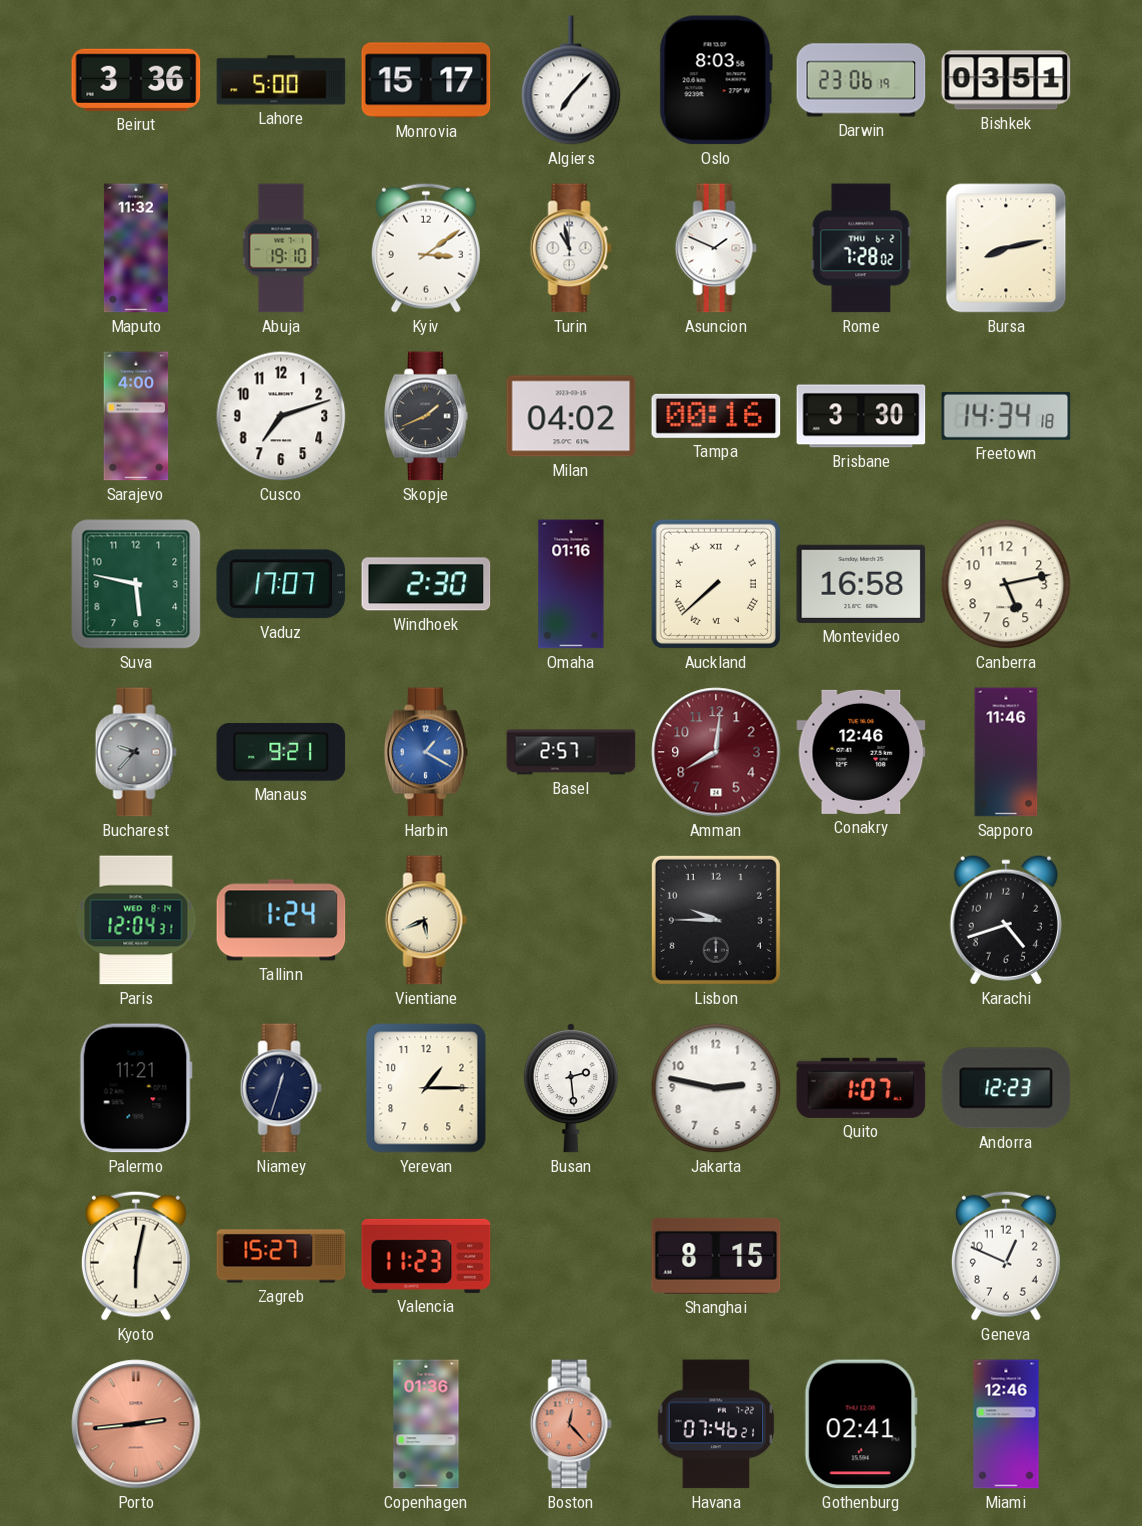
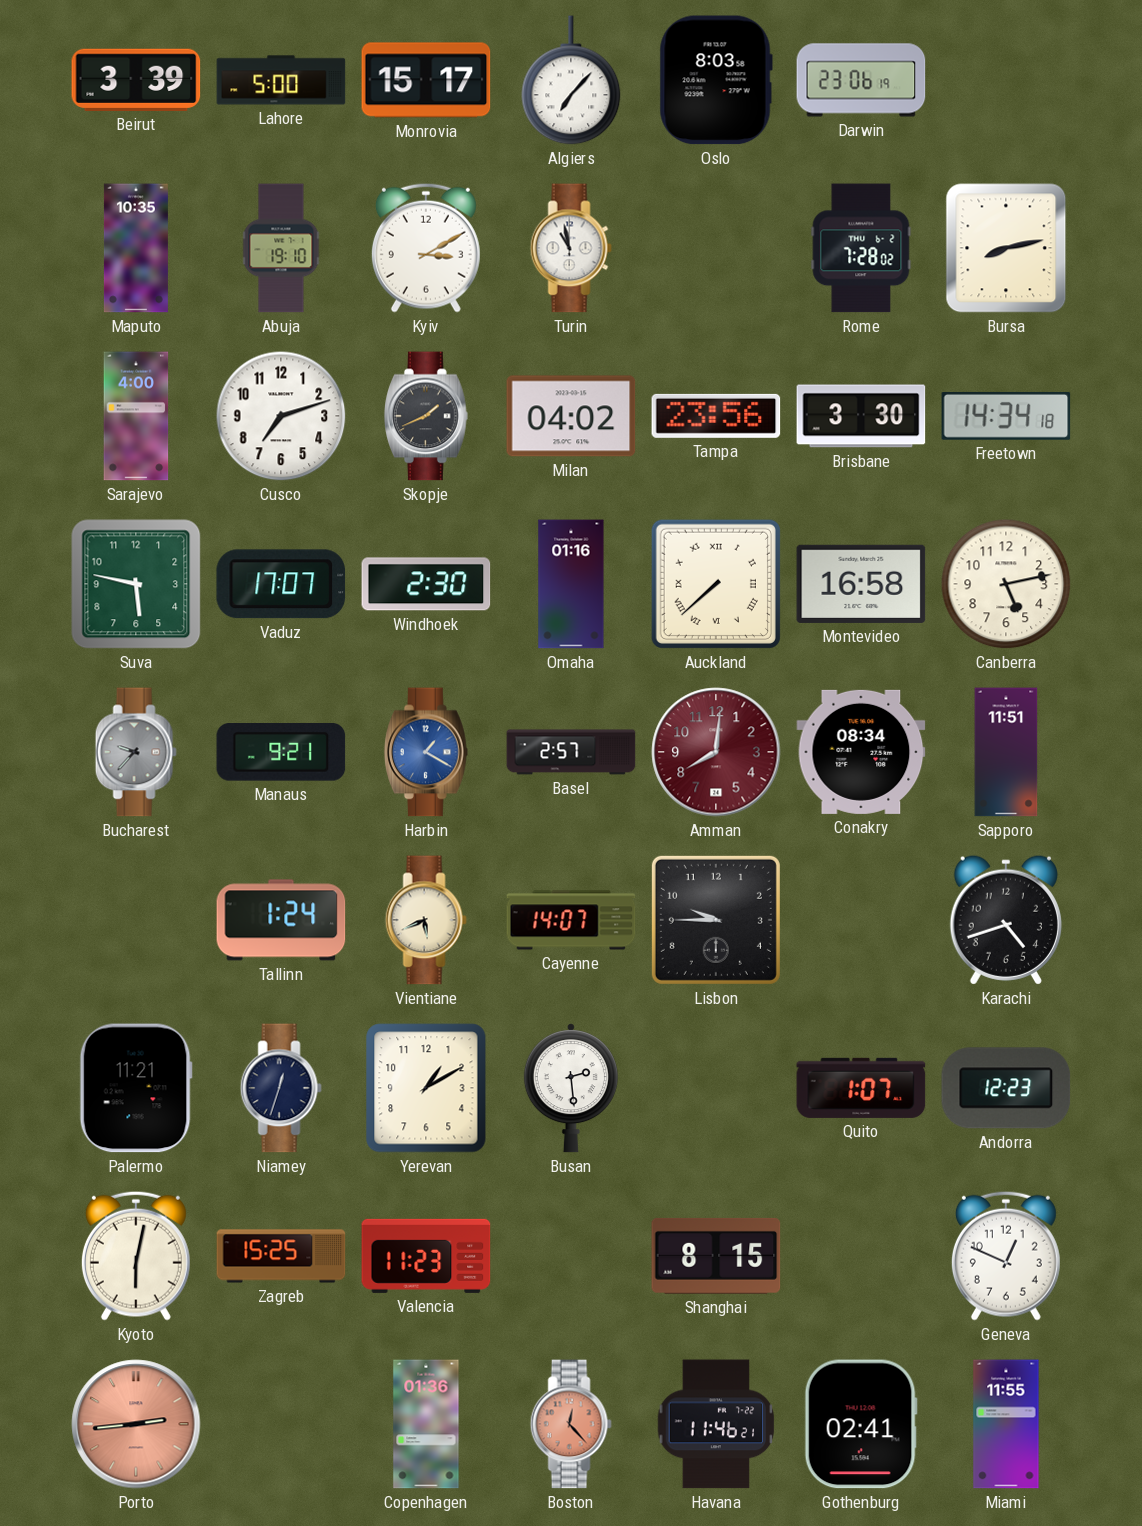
Beirut: 3:36 -> 3:39
Bishkek: 03:51 -> none
Maputo: 11:32 -> 10:35
Kyiv: 3:09 -> 3:10
Asuncion: 1:49 -> none
Tampa: 00:16 -> 23:56
Conakry: 12:46 -> 08:34
Sapporo: 11:46 -> 11:51
Paris: 12:04 -> none
Cayenne: none -> 14:07
Yerevan: 1:15 -> 1:10
Jakarta: 2:47 -> none
Zagreb: 15:27 -> 15:25
Havana: 07:46 -> 11:46
Miami: 12:46 -> 11:55
